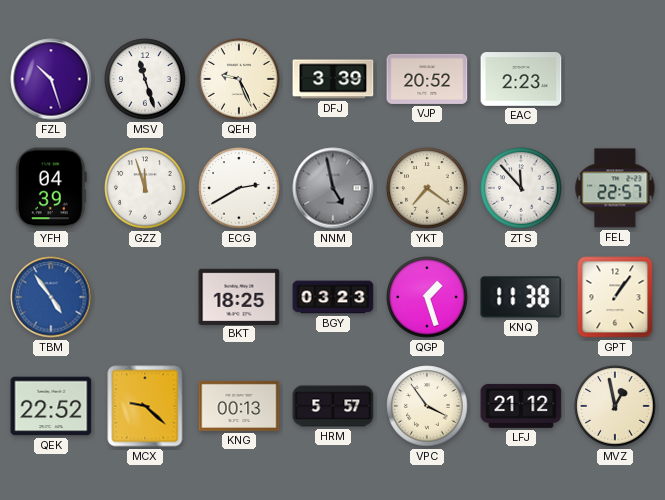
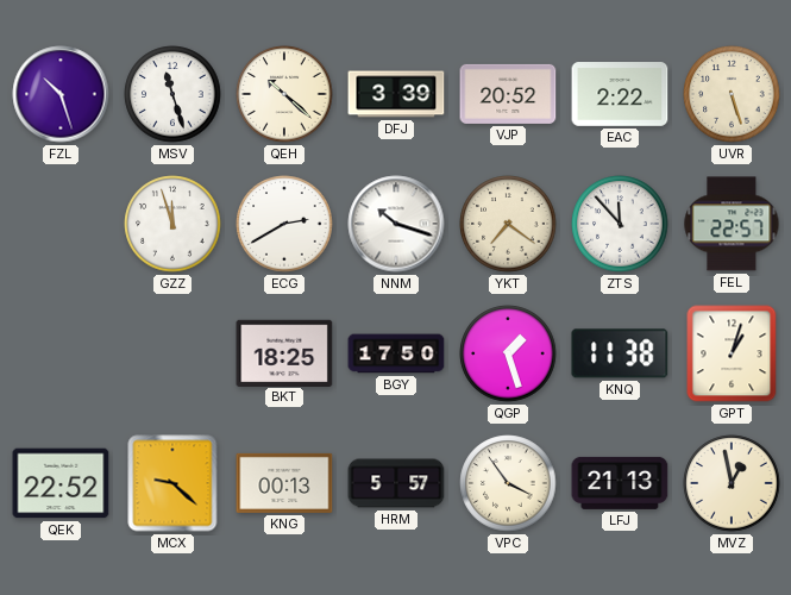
QEH: 9:26 -> 10:22
EAC: 2:23 -> 2:22
UVR: none -> 5:27
YFH: 04:39 -> none
NNM: 4:58 -> 10:18
NNM dial: grey -> white
TBM: 4:54 -> none
BGY: 03:23 -> 17:50
GPT: 1:06 -> 1:03
LFJ: 21:12 -> 21:13
